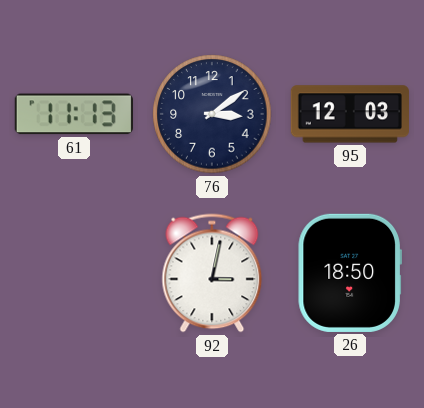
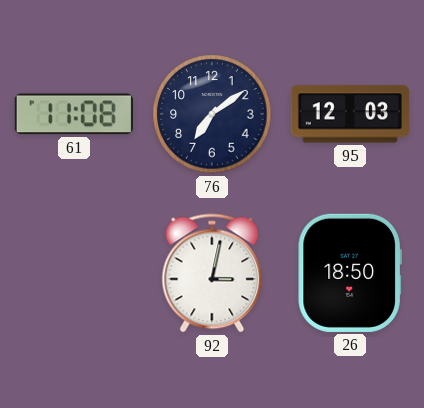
61: 11:13 -> 11:08
76: 3:09 -> 7:09
